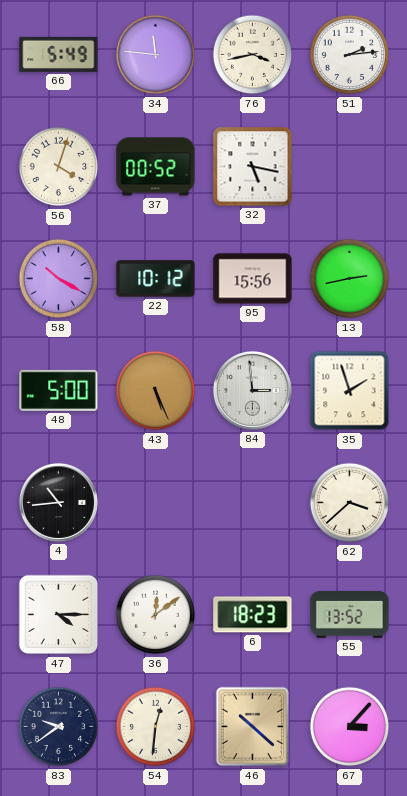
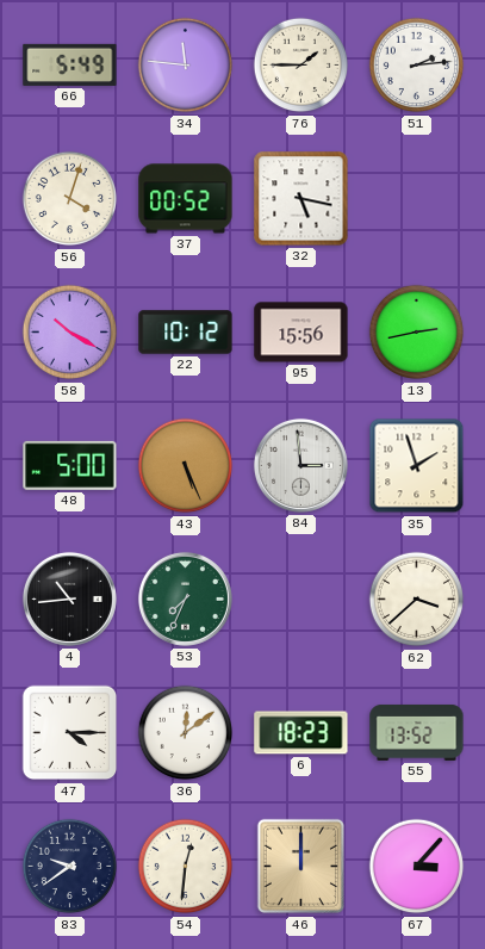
76: 3:43 -> 1:45
53: none -> 7:34
46: 10:22 -> 12:00
